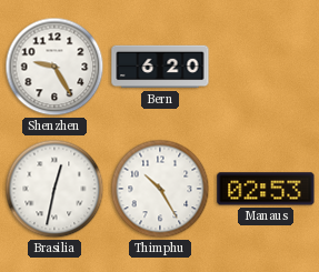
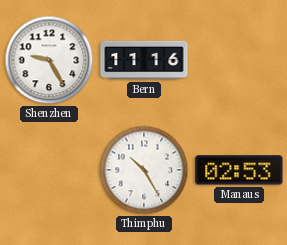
Bern: 6:20 -> 11:16
Brasilia: 12:32 -> none
